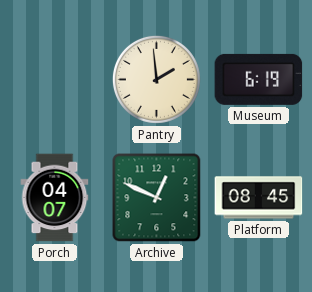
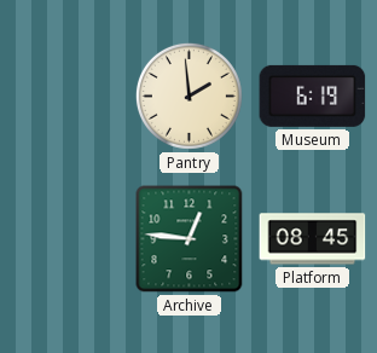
Porch: 04:07 -> none
Archive: 12:49 -> 12:46
